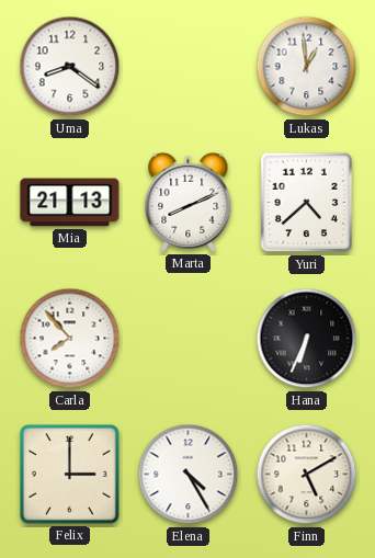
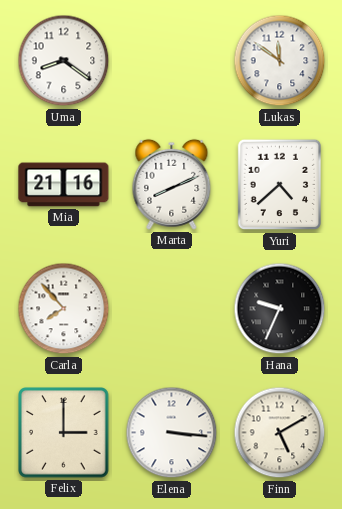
Lukas: 12:59 -> 11:51
Mia: 21:13 -> 21:16
Hana: 6:34 -> 9:34
Elena: 4:25 -> 3:16
